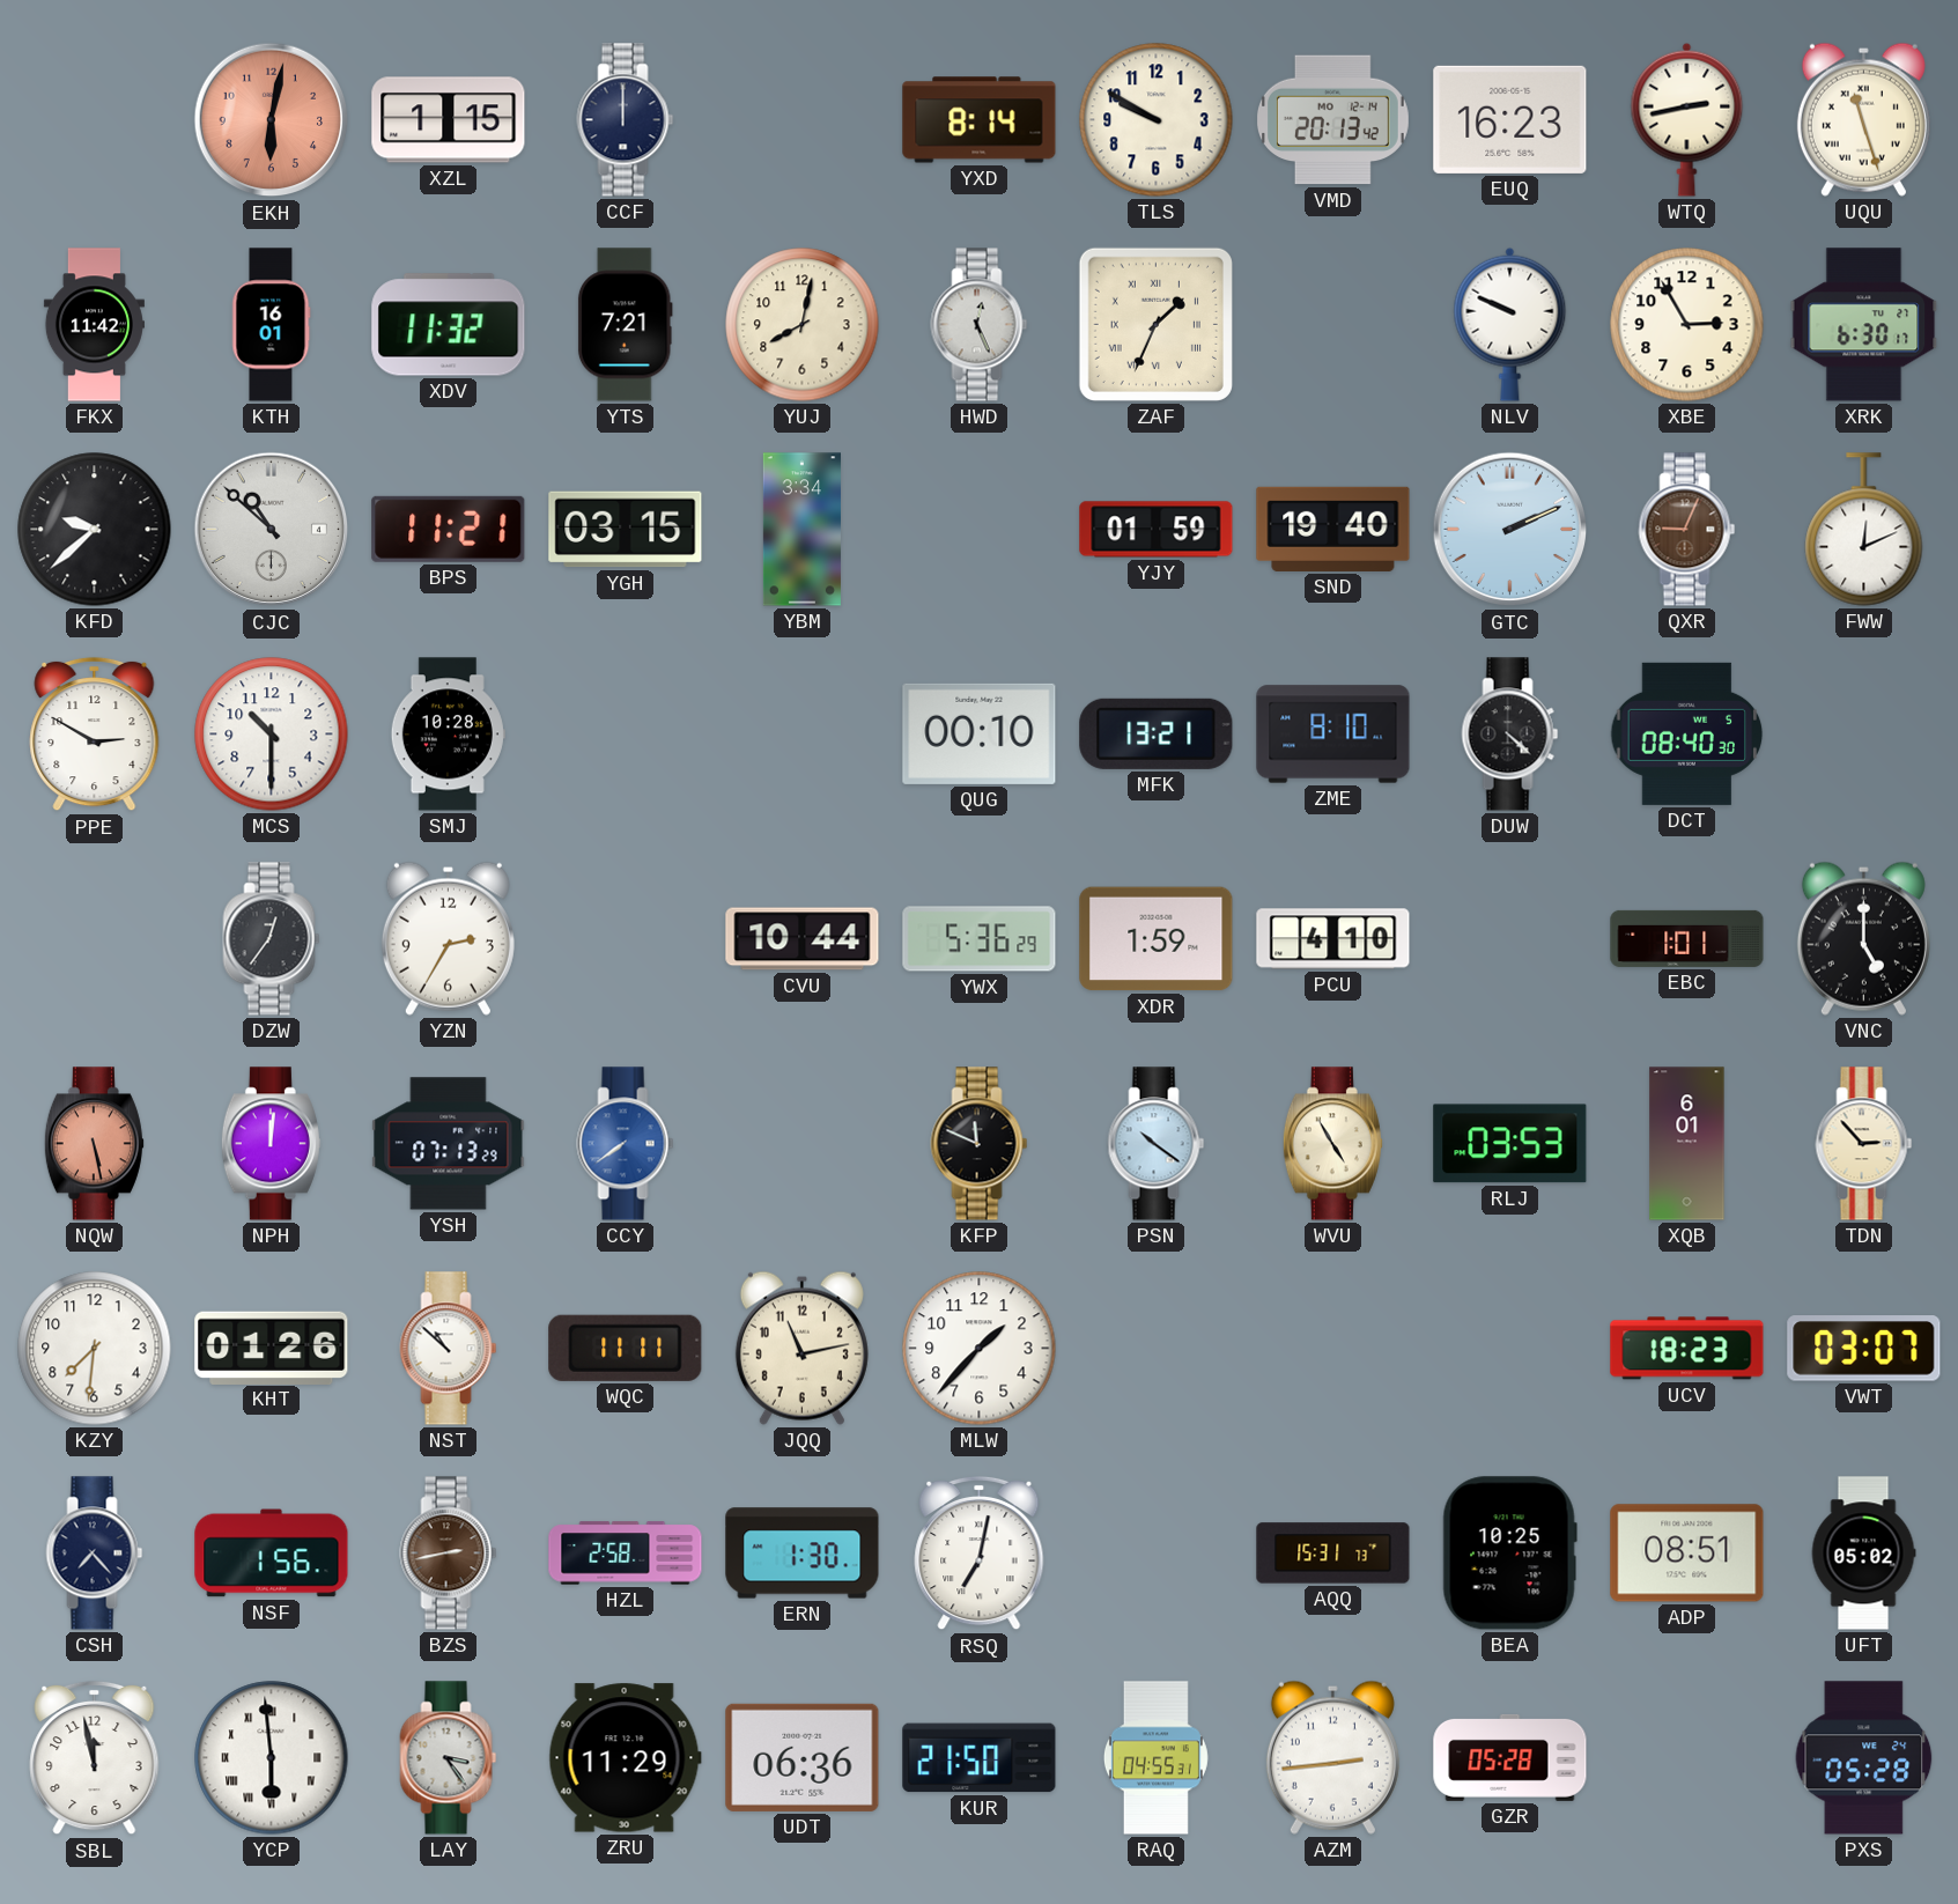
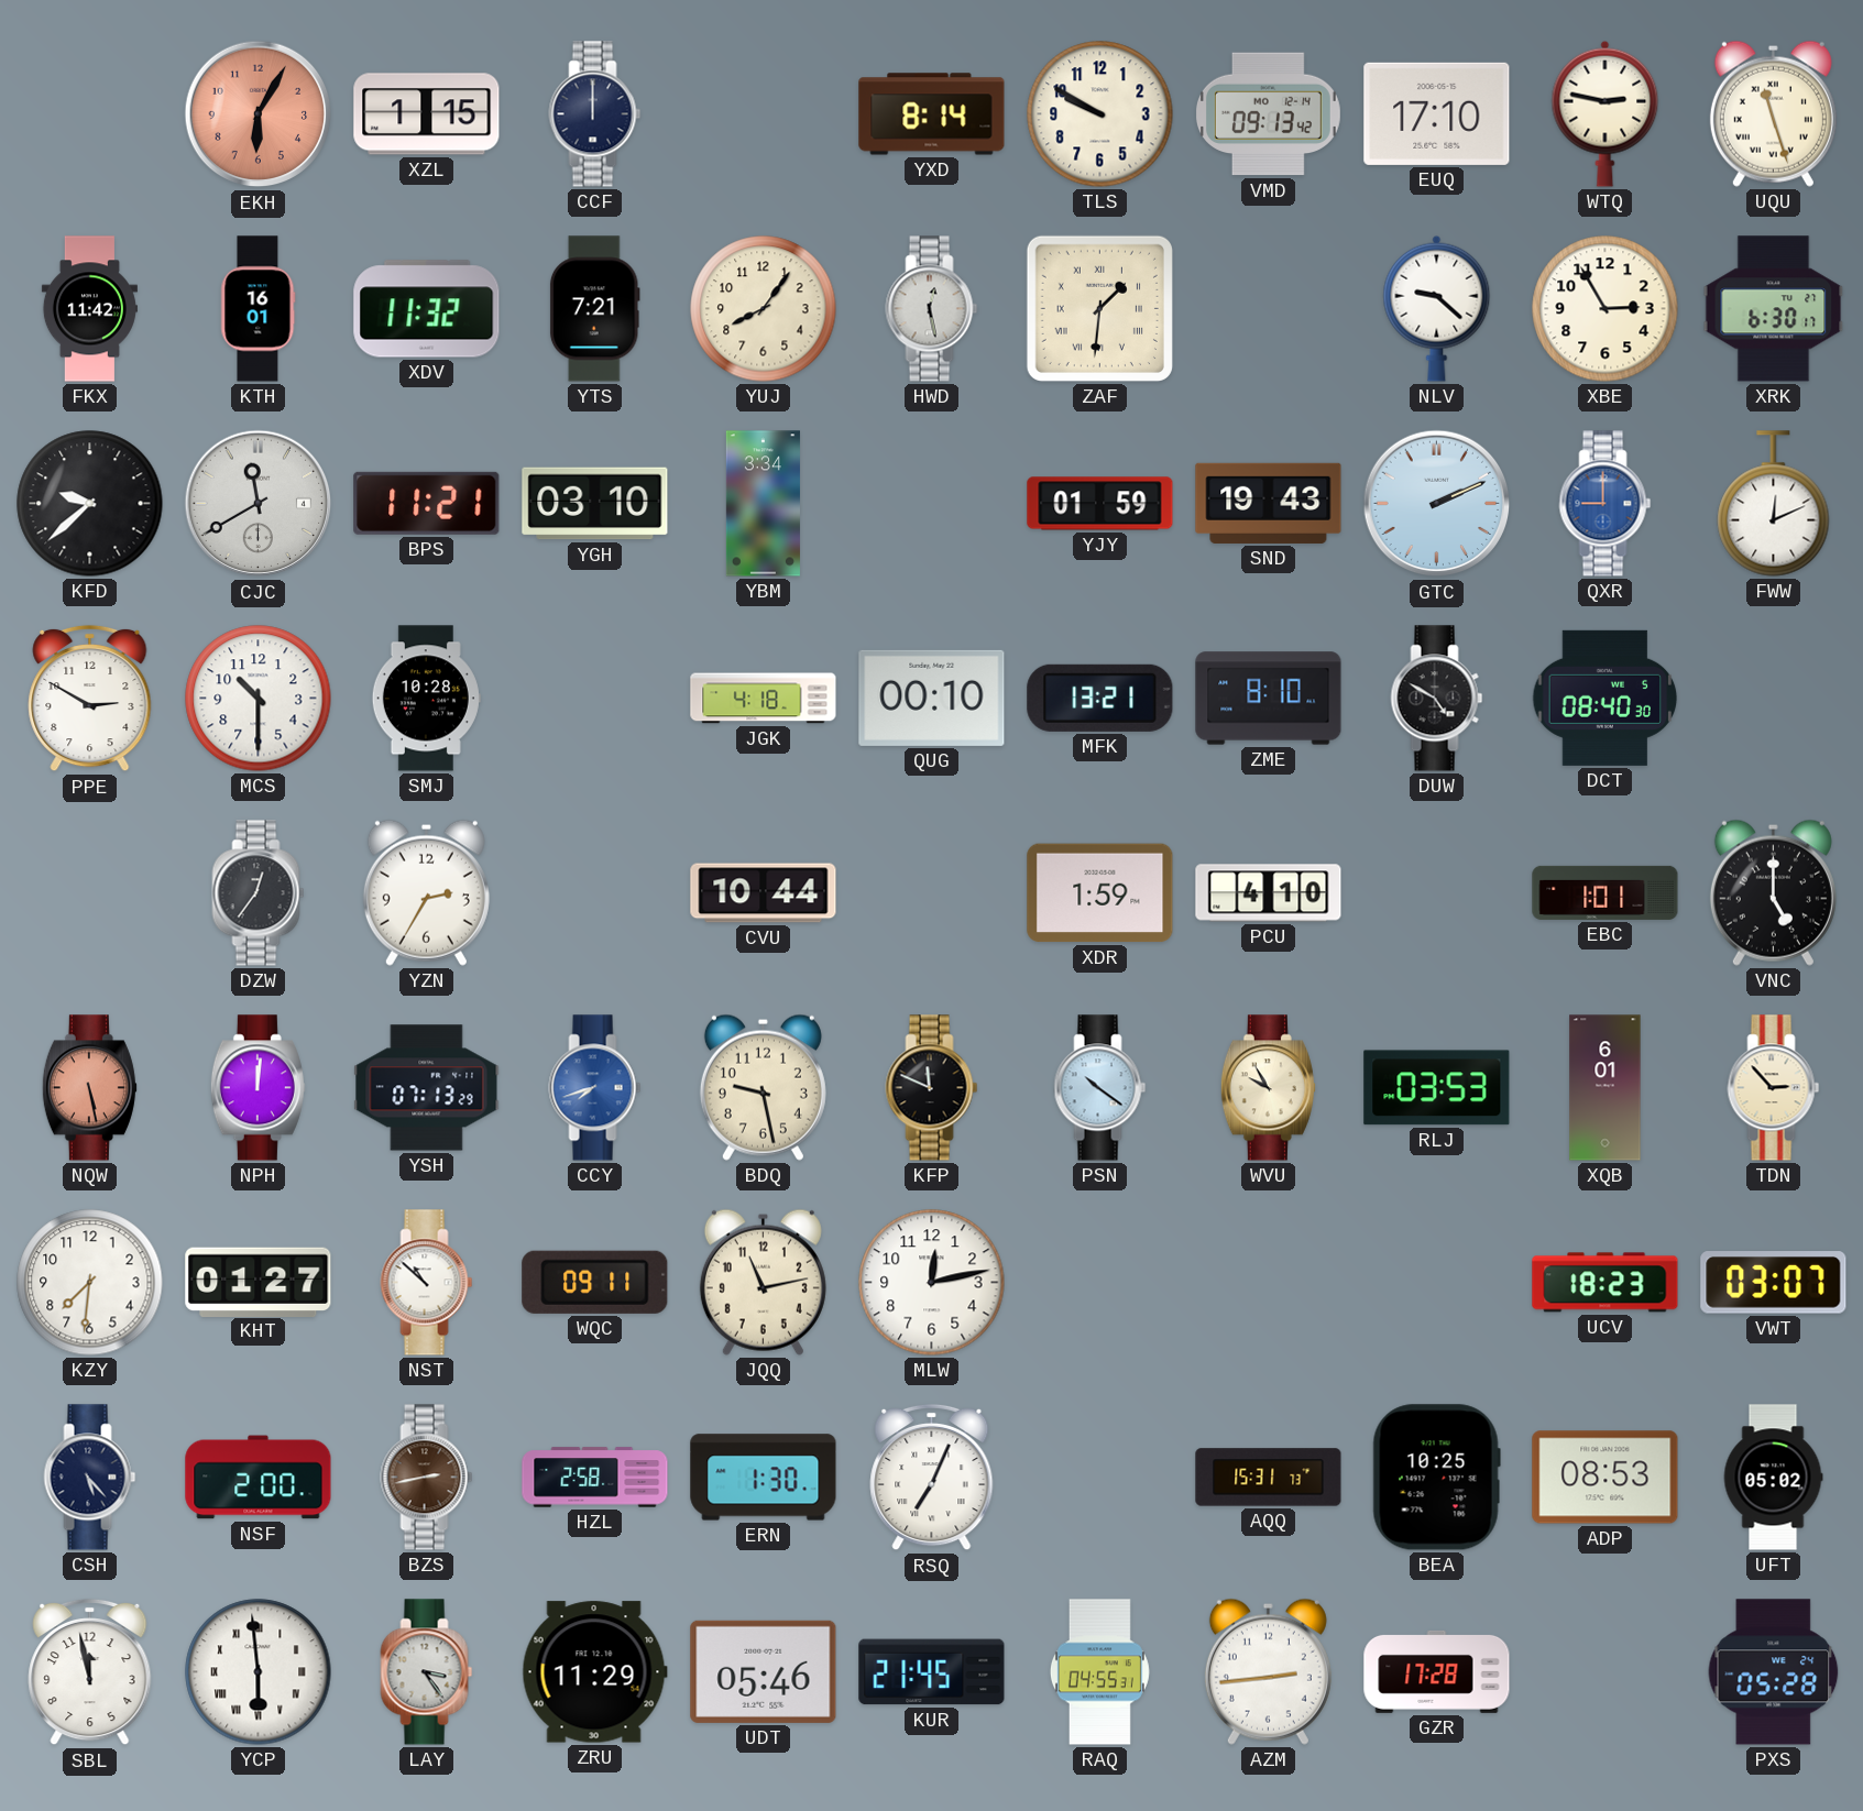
EKH: 6:02 -> 6:05
VMD: 20:13 -> 09:13
EUQ: 16:23 -> 17:10
WTQ: 2:43 -> 2:47
YUJ: 8:02 -> 8:06
HWD: 12:26 -> 12:28
ZAF: 1:34 -> 1:31
NLV: 9:49 -> 9:22
CJC: 10:52 -> 11:40
YGH: 03:15 -> 03:10
SND: 19:40 -> 19:43
QXR: 9:04 -> 9:00
QXR dial: brown -> blue
JGK: none -> 4:18
DUW: 4:22 -> 4:50
YWX: 5:36 -> none
CCY: 7:39 -> 7:42
BDQ: none -> 9:28
WVU: 4:55 -> 9:55
KHT: 01:26 -> 01:27
WQC: 11:11 -> 09:11
MLW: 1:37 -> 12:13
CSH: 7:23 -> 5:23
NSF: 1:56 -> 2:00
RSQ: 7:02 -> 7:04
ADP: 08:51 -> 08:53
UDT: 06:36 -> 05:46
KUR: 21:50 -> 21:45
GZR: 05:28 -> 17:28
